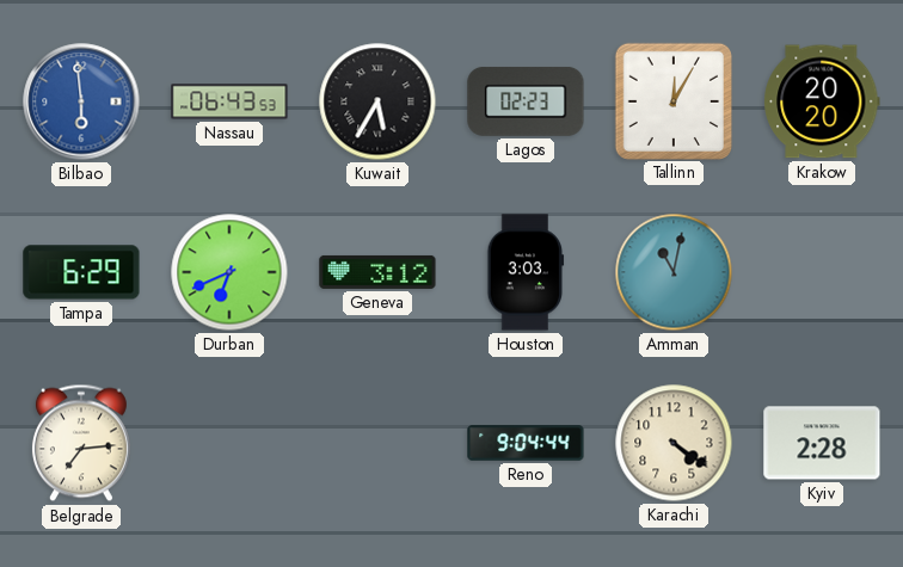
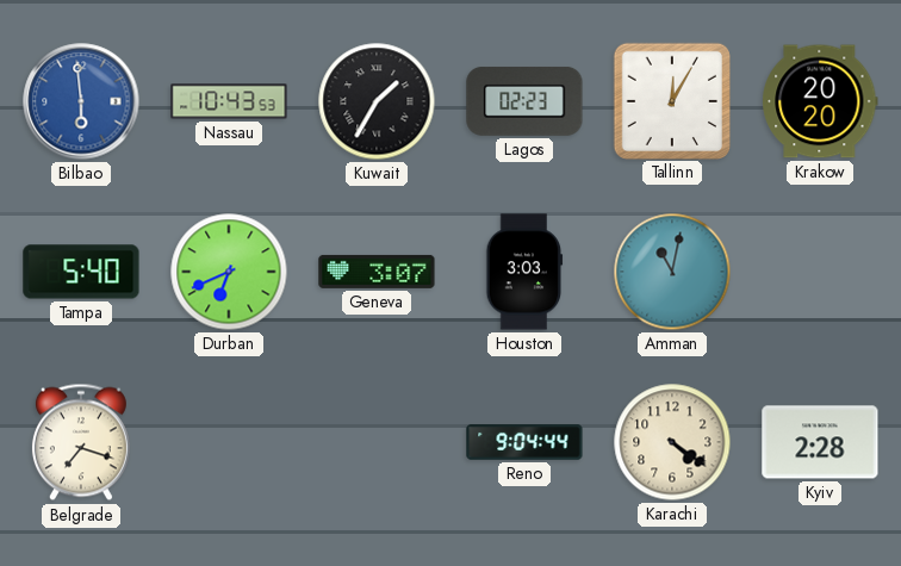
Nassau: 06:43 -> 10:43
Kuwait: 5:35 -> 1:35
Tampa: 6:29 -> 5:40
Geneva: 3:12 -> 3:07
Belgrade: 7:14 -> 7:18
